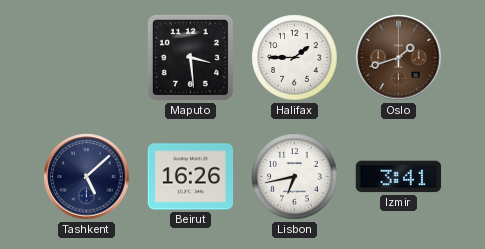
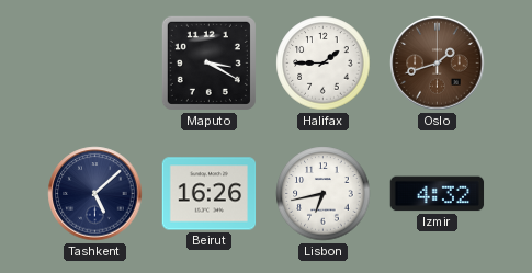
Maputo: 3:29 -> 3:20
Izmir: 3:41 -> 4:32
